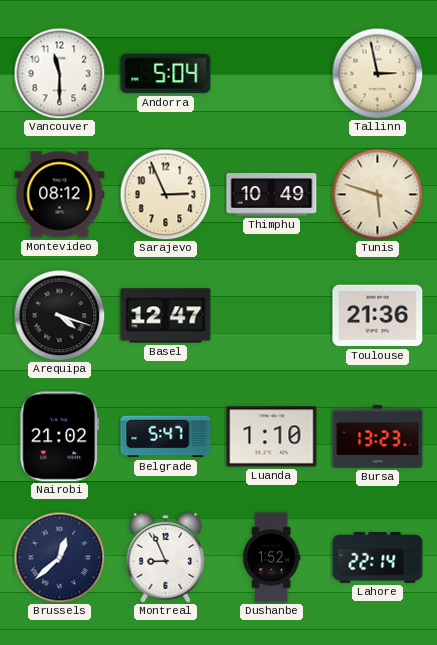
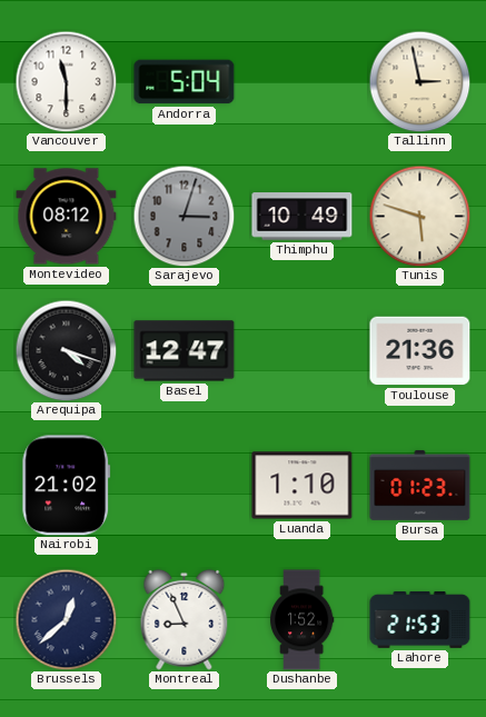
Sarajevo: 2:56 -> 3:03
Sarajevo dial: cream -> grey
Belgrade: 5:47 -> none
Bursa: 13:23 -> 01:23
Lahore: 22:14 -> 21:53
